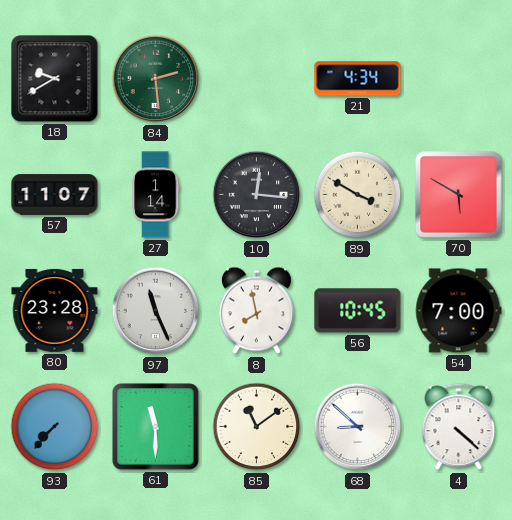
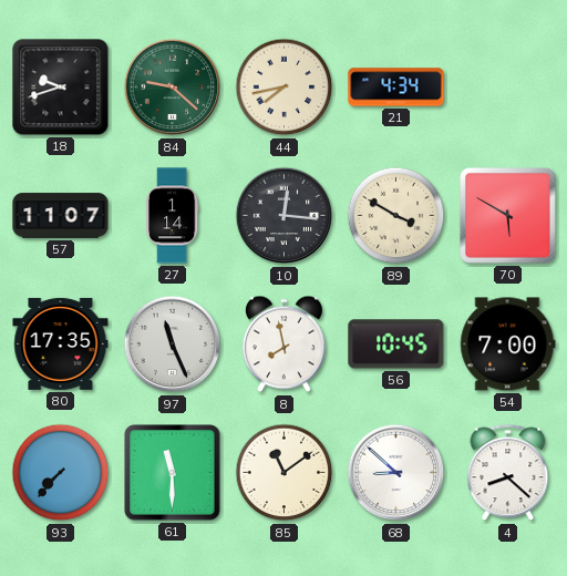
18: 9:40 -> 9:42
84: 2:29 -> 9:22
44: none -> 7:43
80: 23:28 -> 17:35
4: 4:22 -> 8:22
